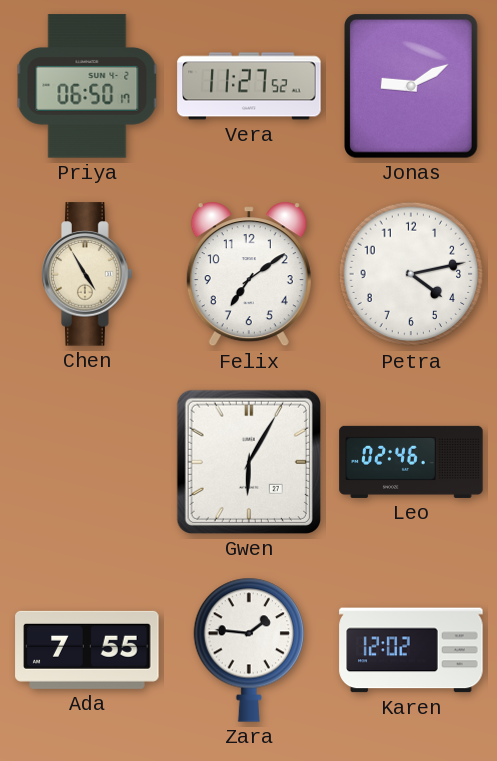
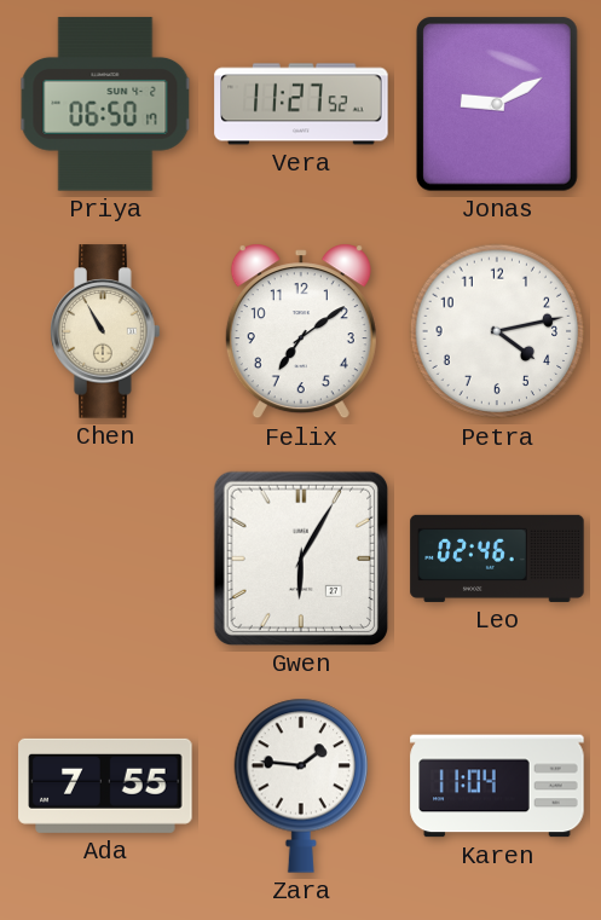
Chen: 4:55 -> 10:55
Karen: 12:02 -> 11:04
